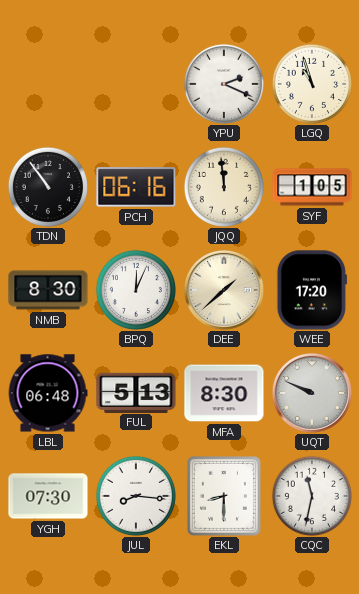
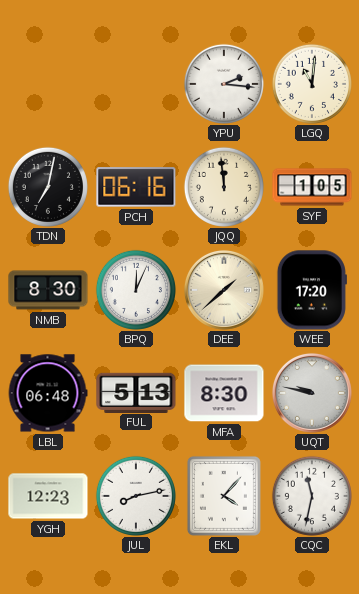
YPU: 2:19 -> 2:16
LGQ: 10:57 -> 11:01
TDN: 10:54 -> 7:02
UQT: 9:49 -> 9:47
YGH: 07:30 -> 12:23
JUL: 8:16 -> 8:13
EKL: 8:30 -> 4:07
